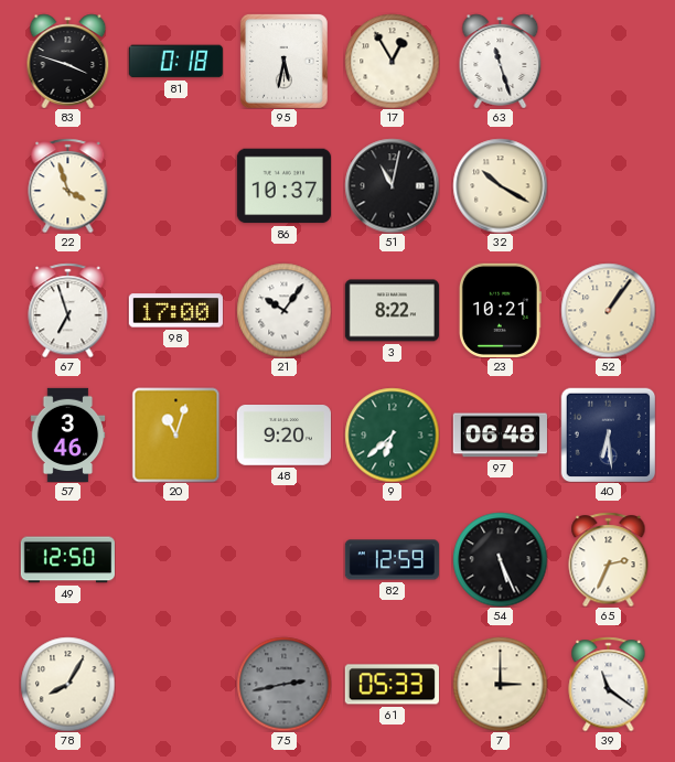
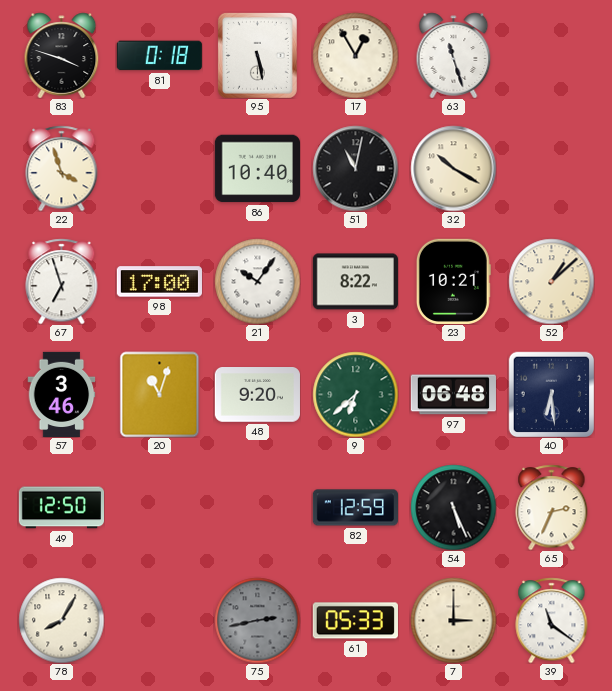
95: 5:32 -> 5:28
86: 10:37 -> 10:40
52: 1:06 -> 1:08
